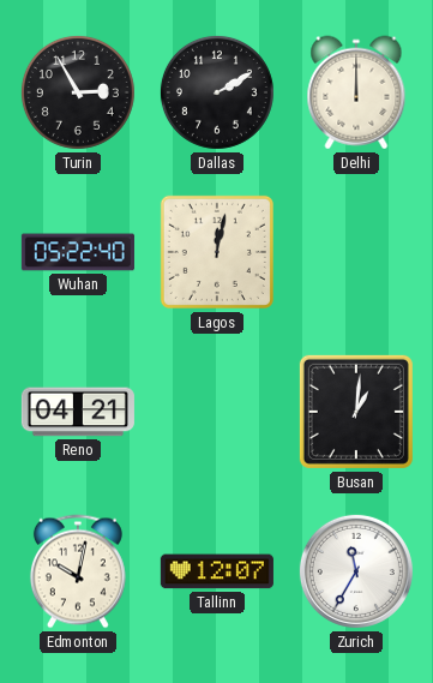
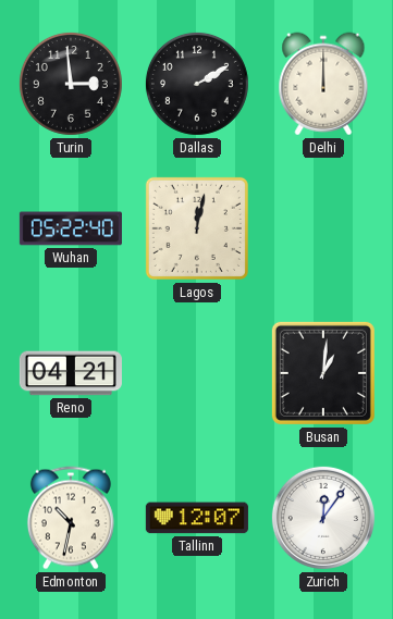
Turin: 2:55 -> 2:59
Edmonton: 10:02 -> 10:32
Zurich: 11:35 -> 12:06
